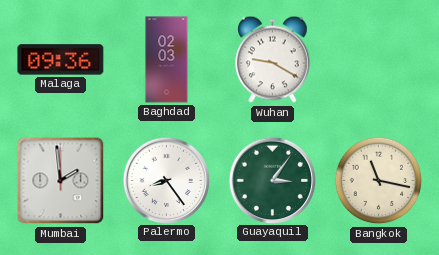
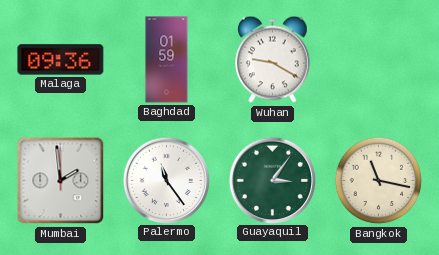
Baghdad: 02:03 -> 01:59
Palermo: 8:24 -> 11:24
